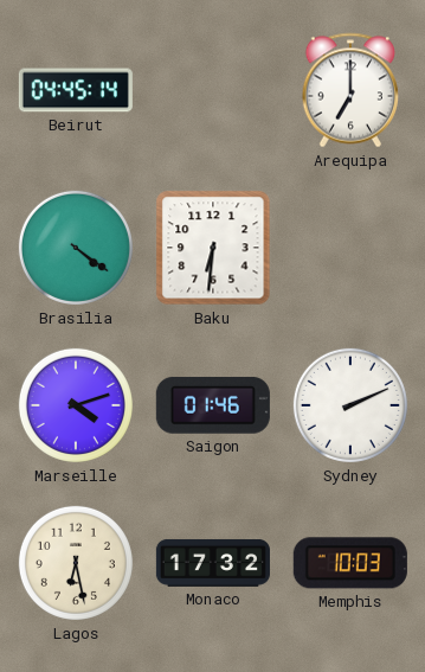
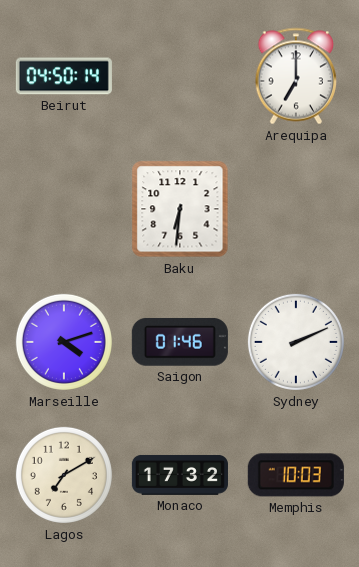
Beirut: 04:45 -> 04:50
Brasilia: 4:21 -> none
Lagos: 6:28 -> 7:10
